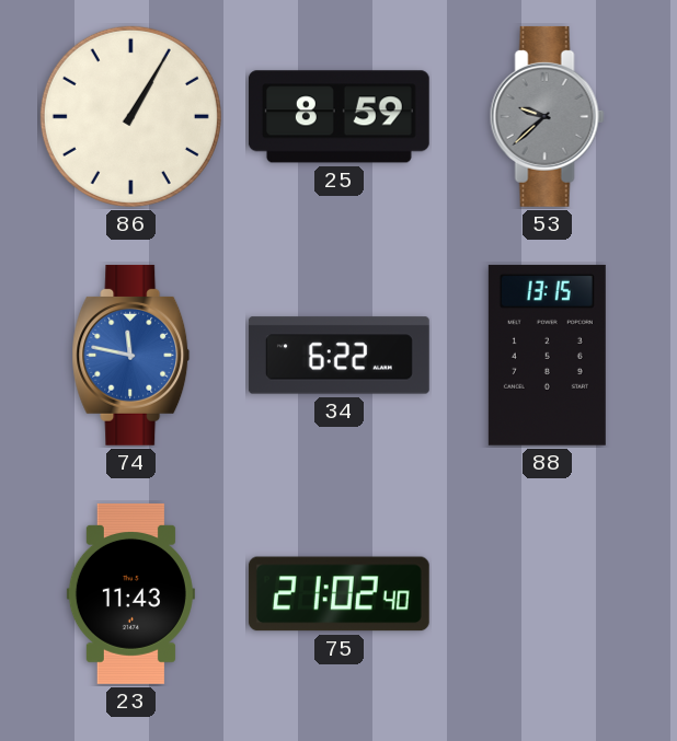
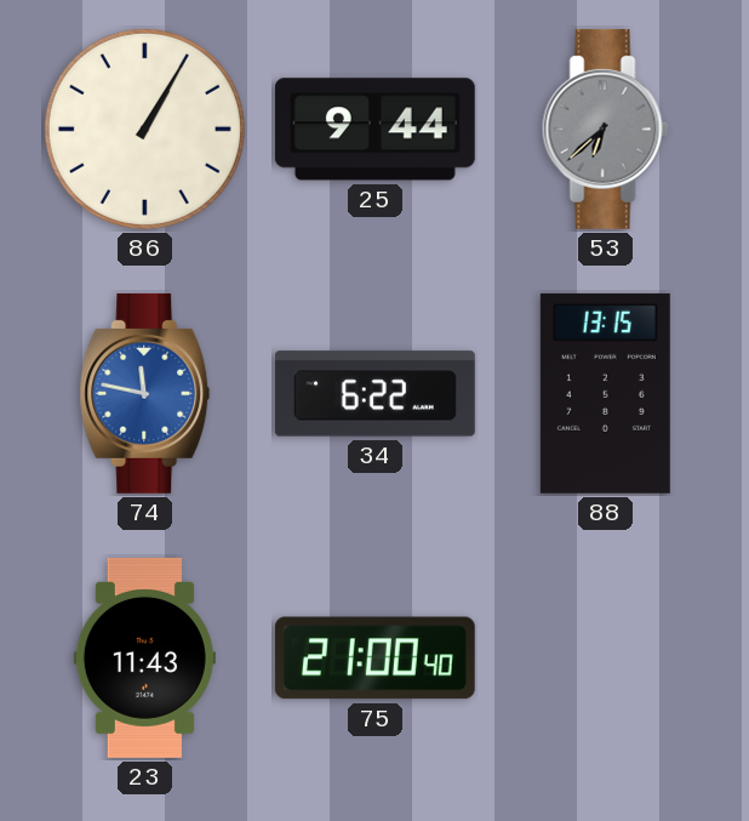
25: 8:59 -> 9:44
53: 9:38 -> 6:38
75: 21:02 -> 21:00
